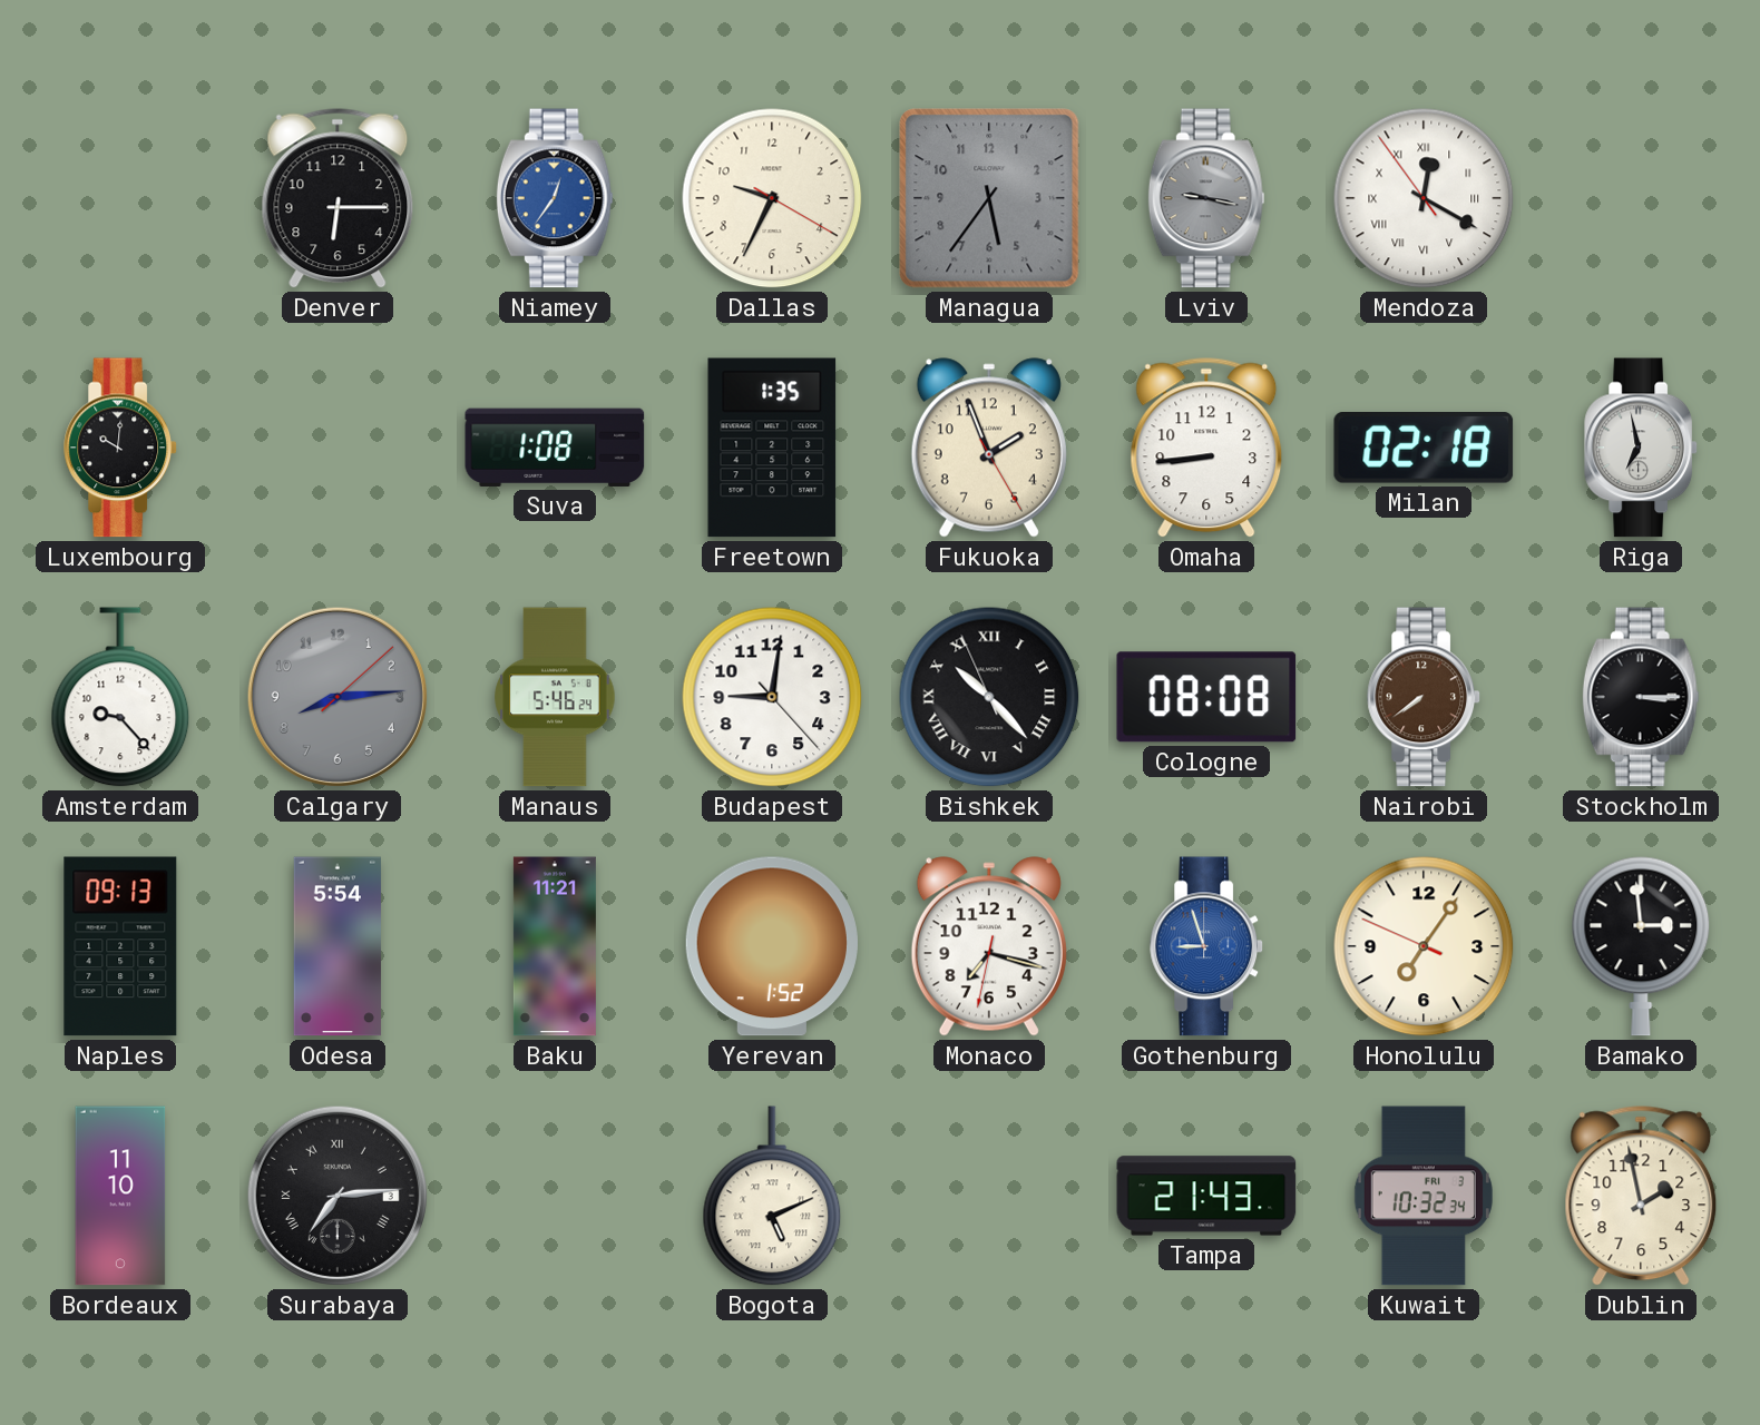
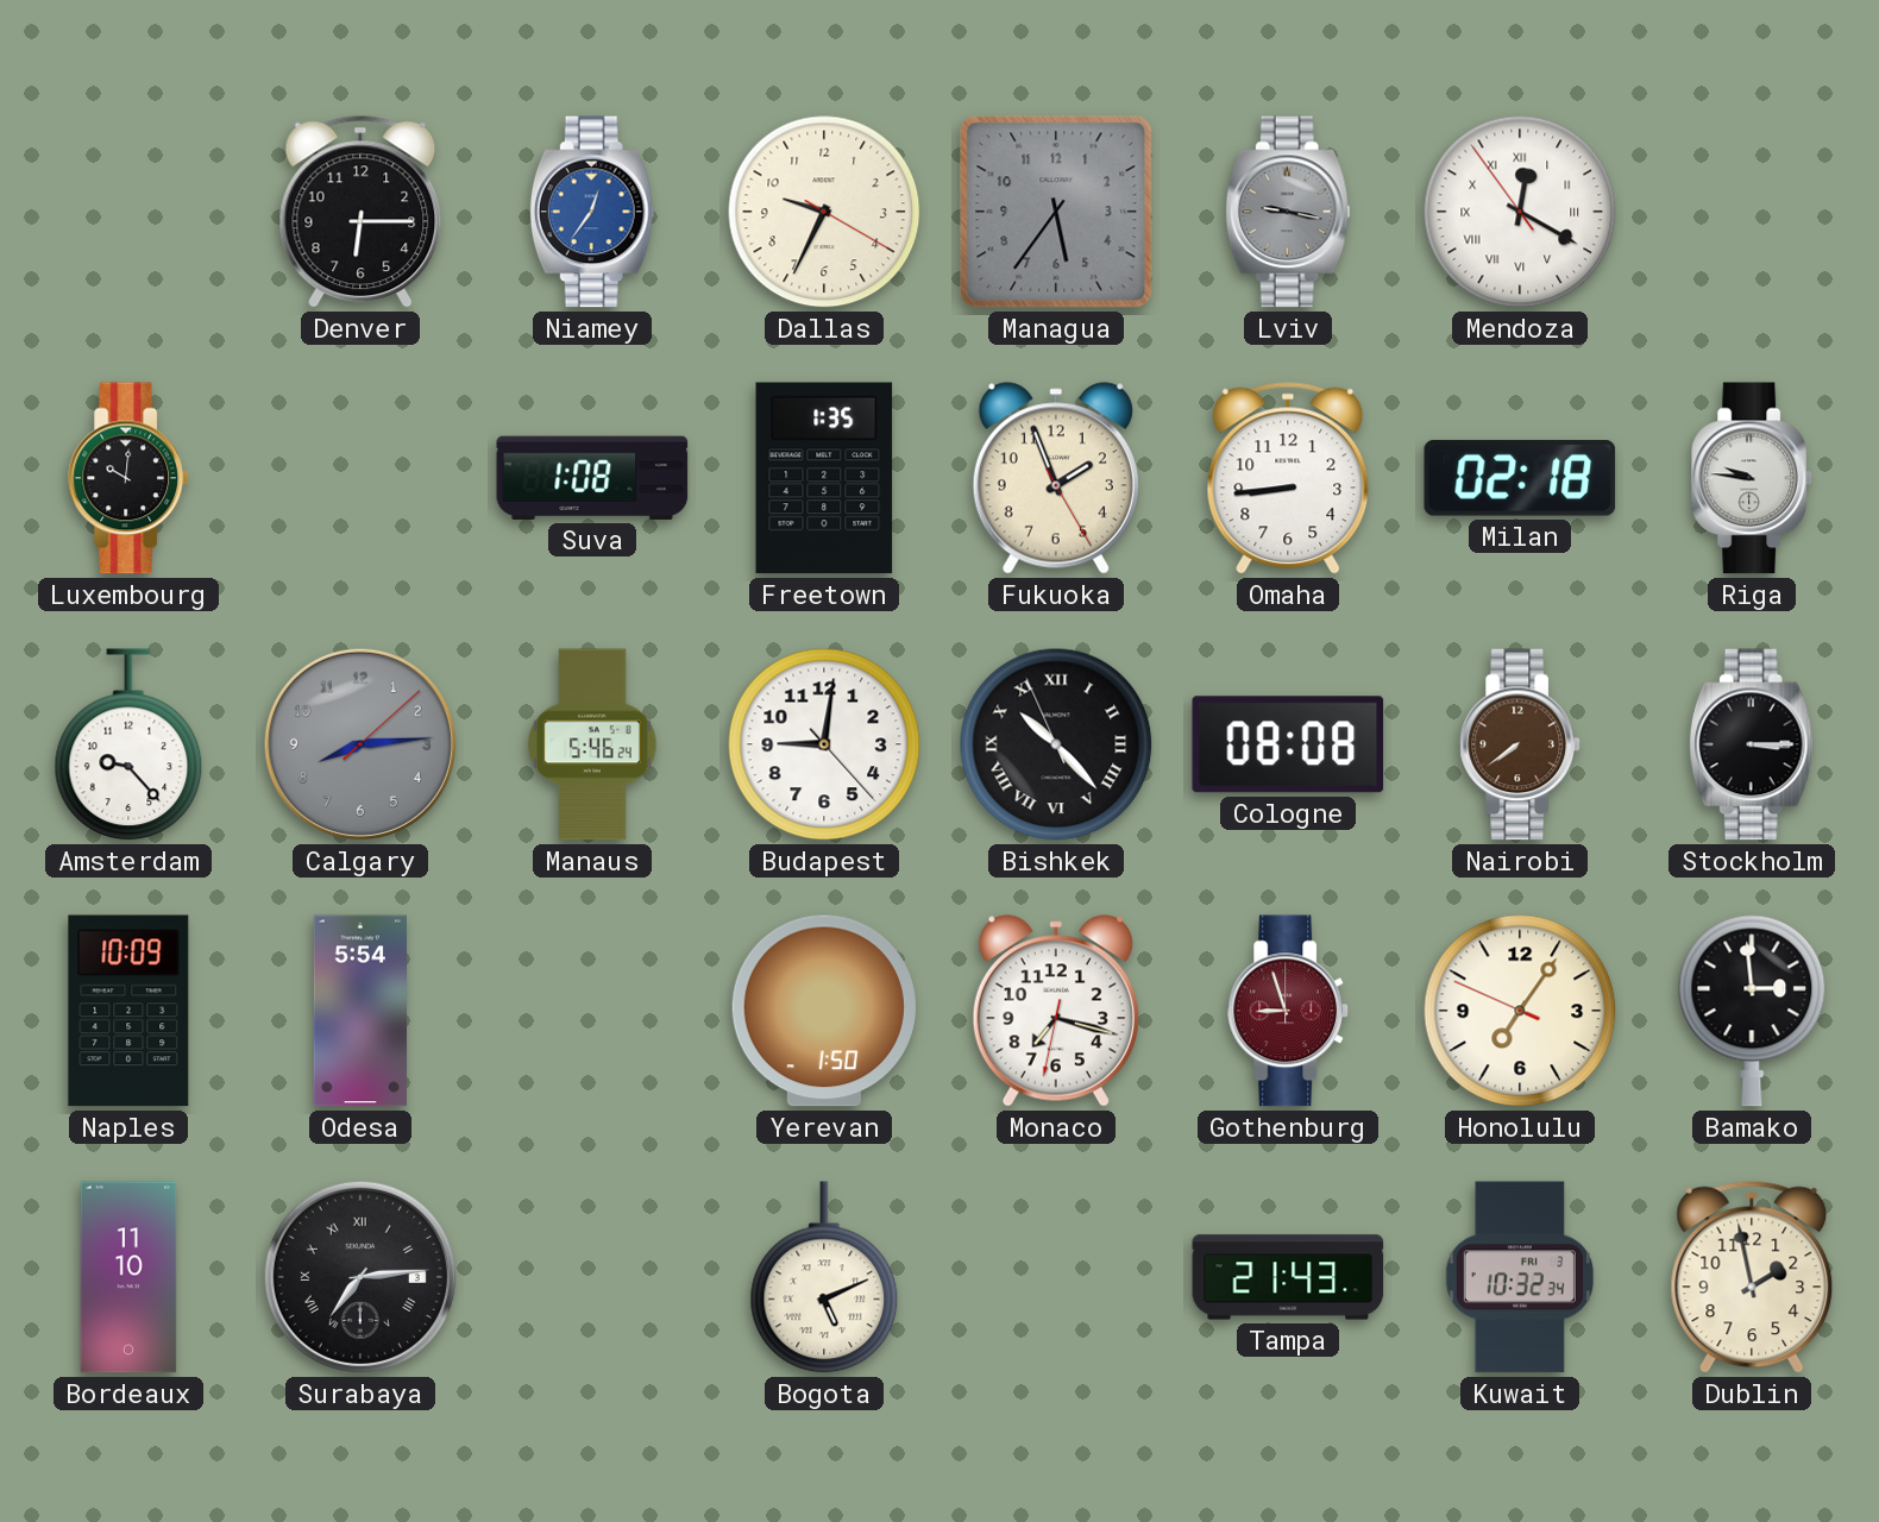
Riga: 6:58 -> 9:46
Naples: 09:13 -> 10:09
Baku: 11:21 -> none
Yerevan: 1:52 -> 1:50
Gothenburg dial: blue -> burgundy
